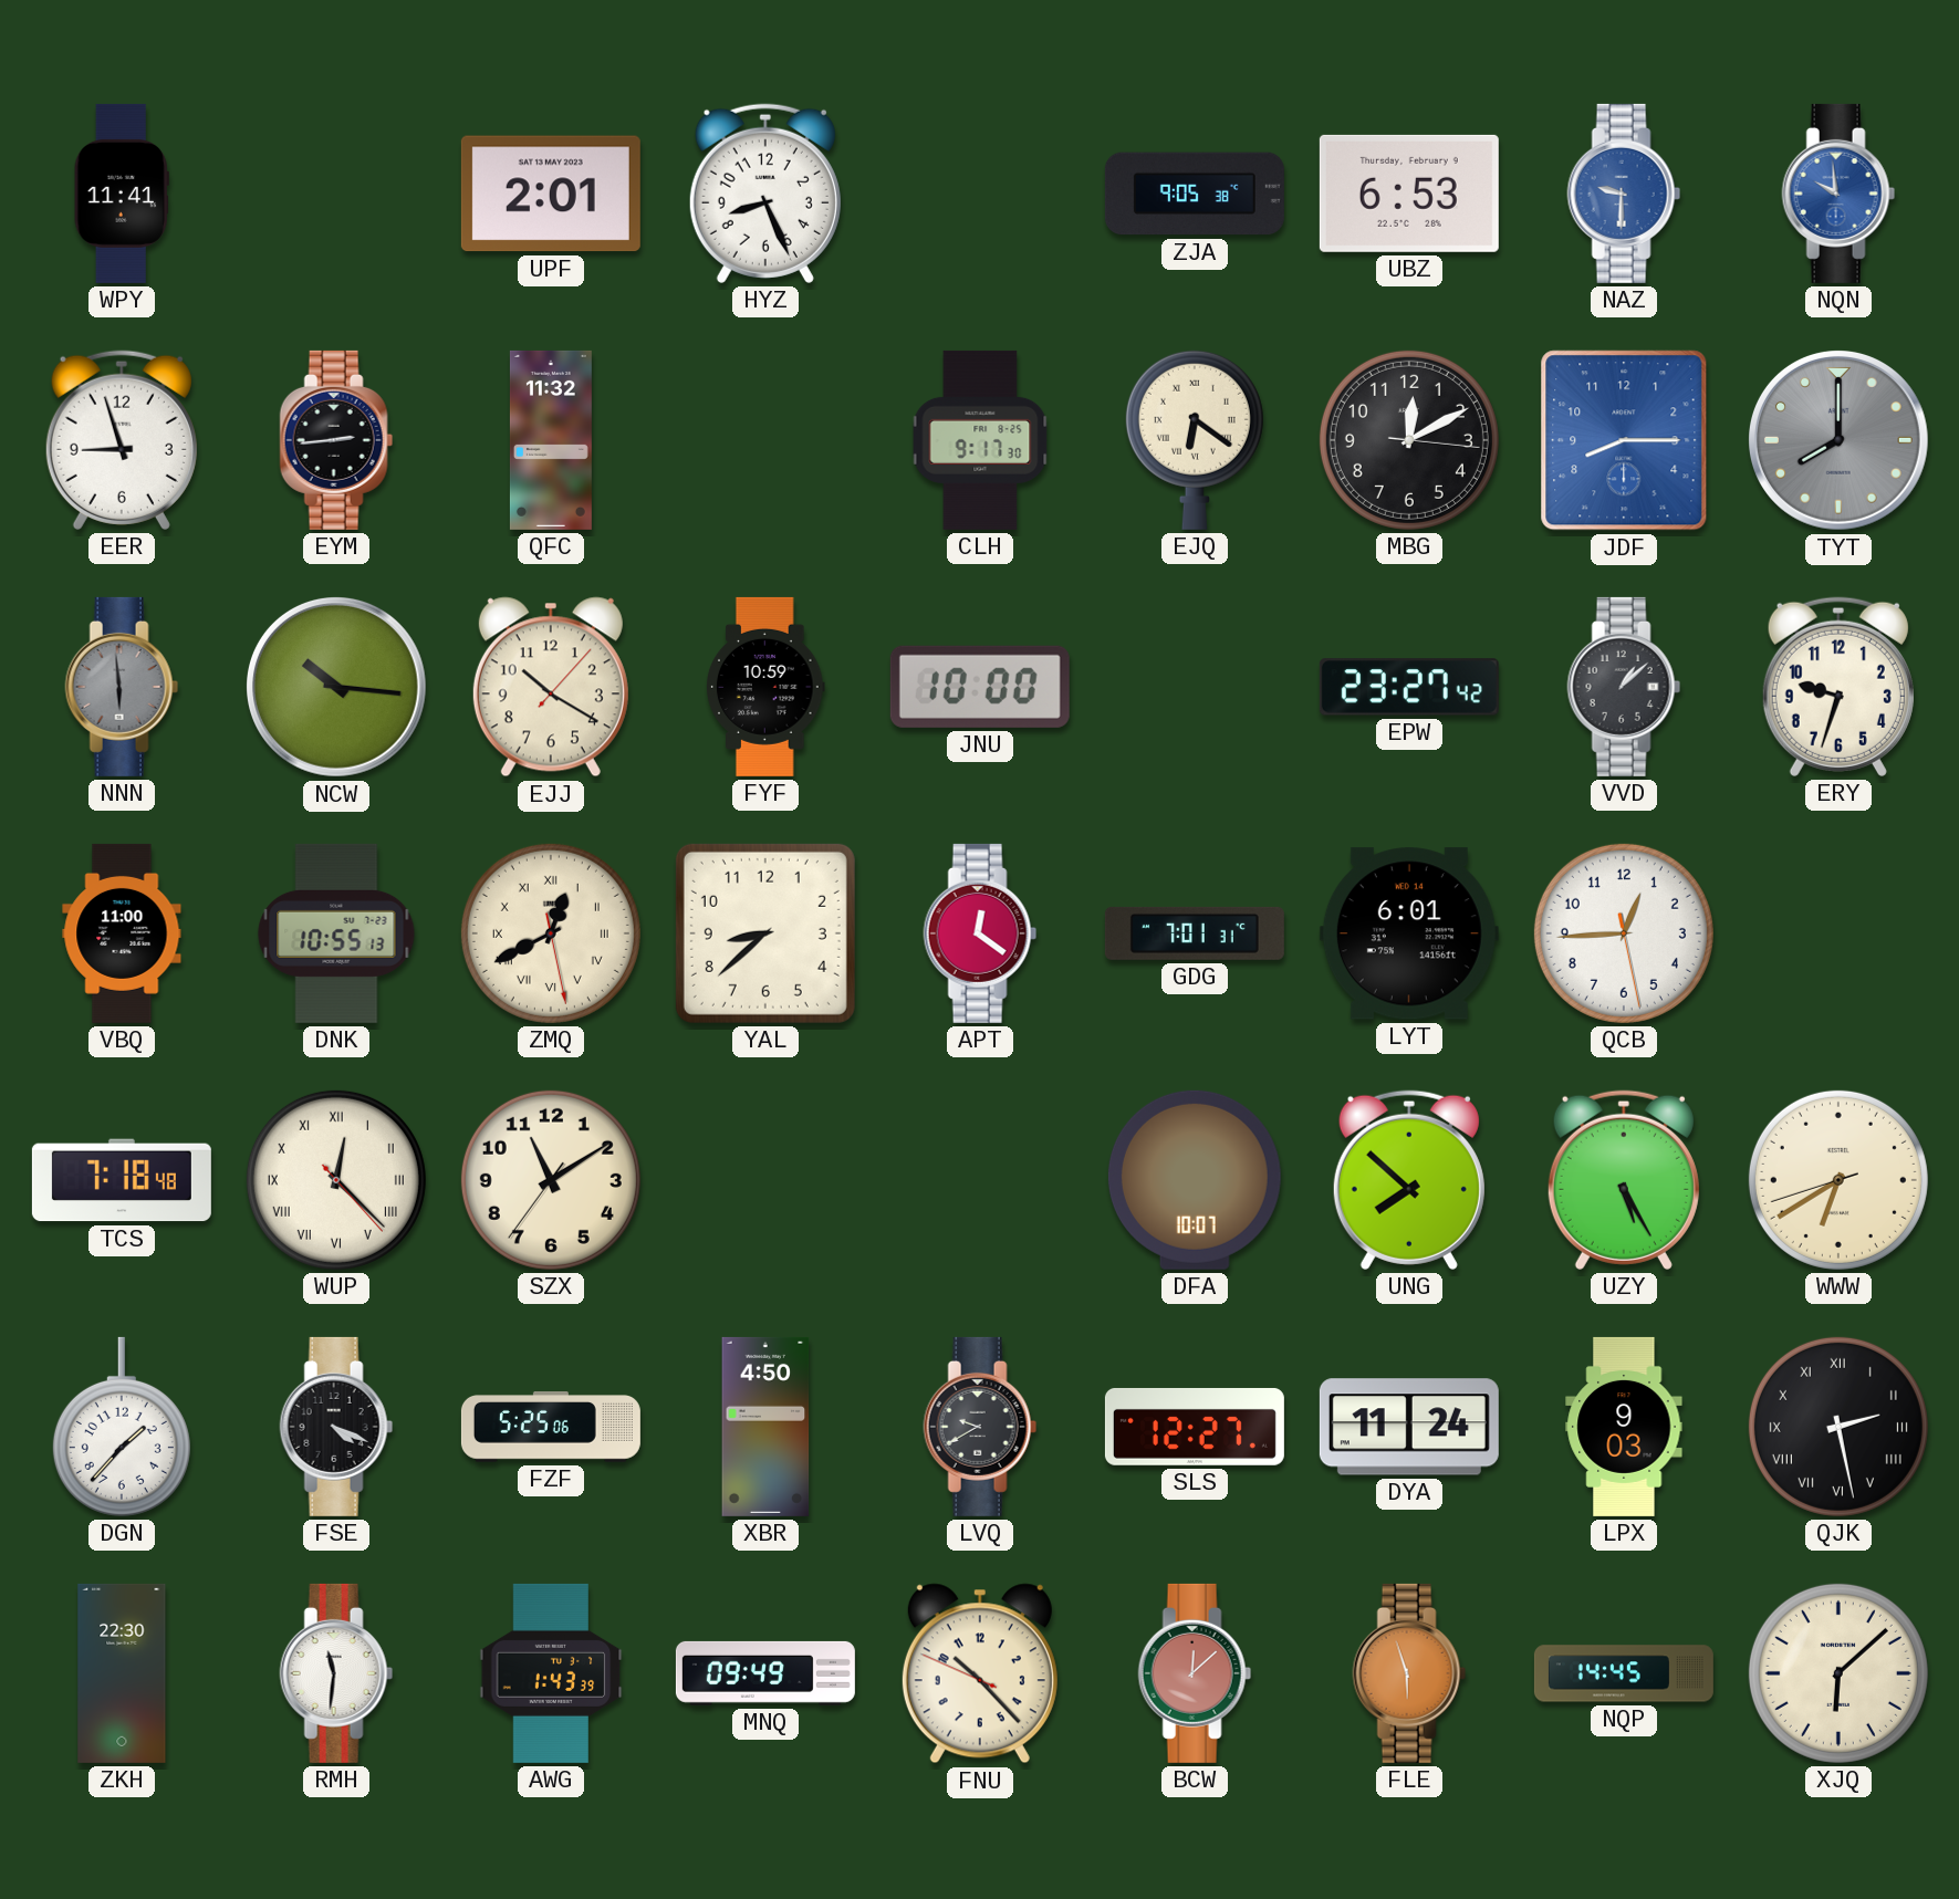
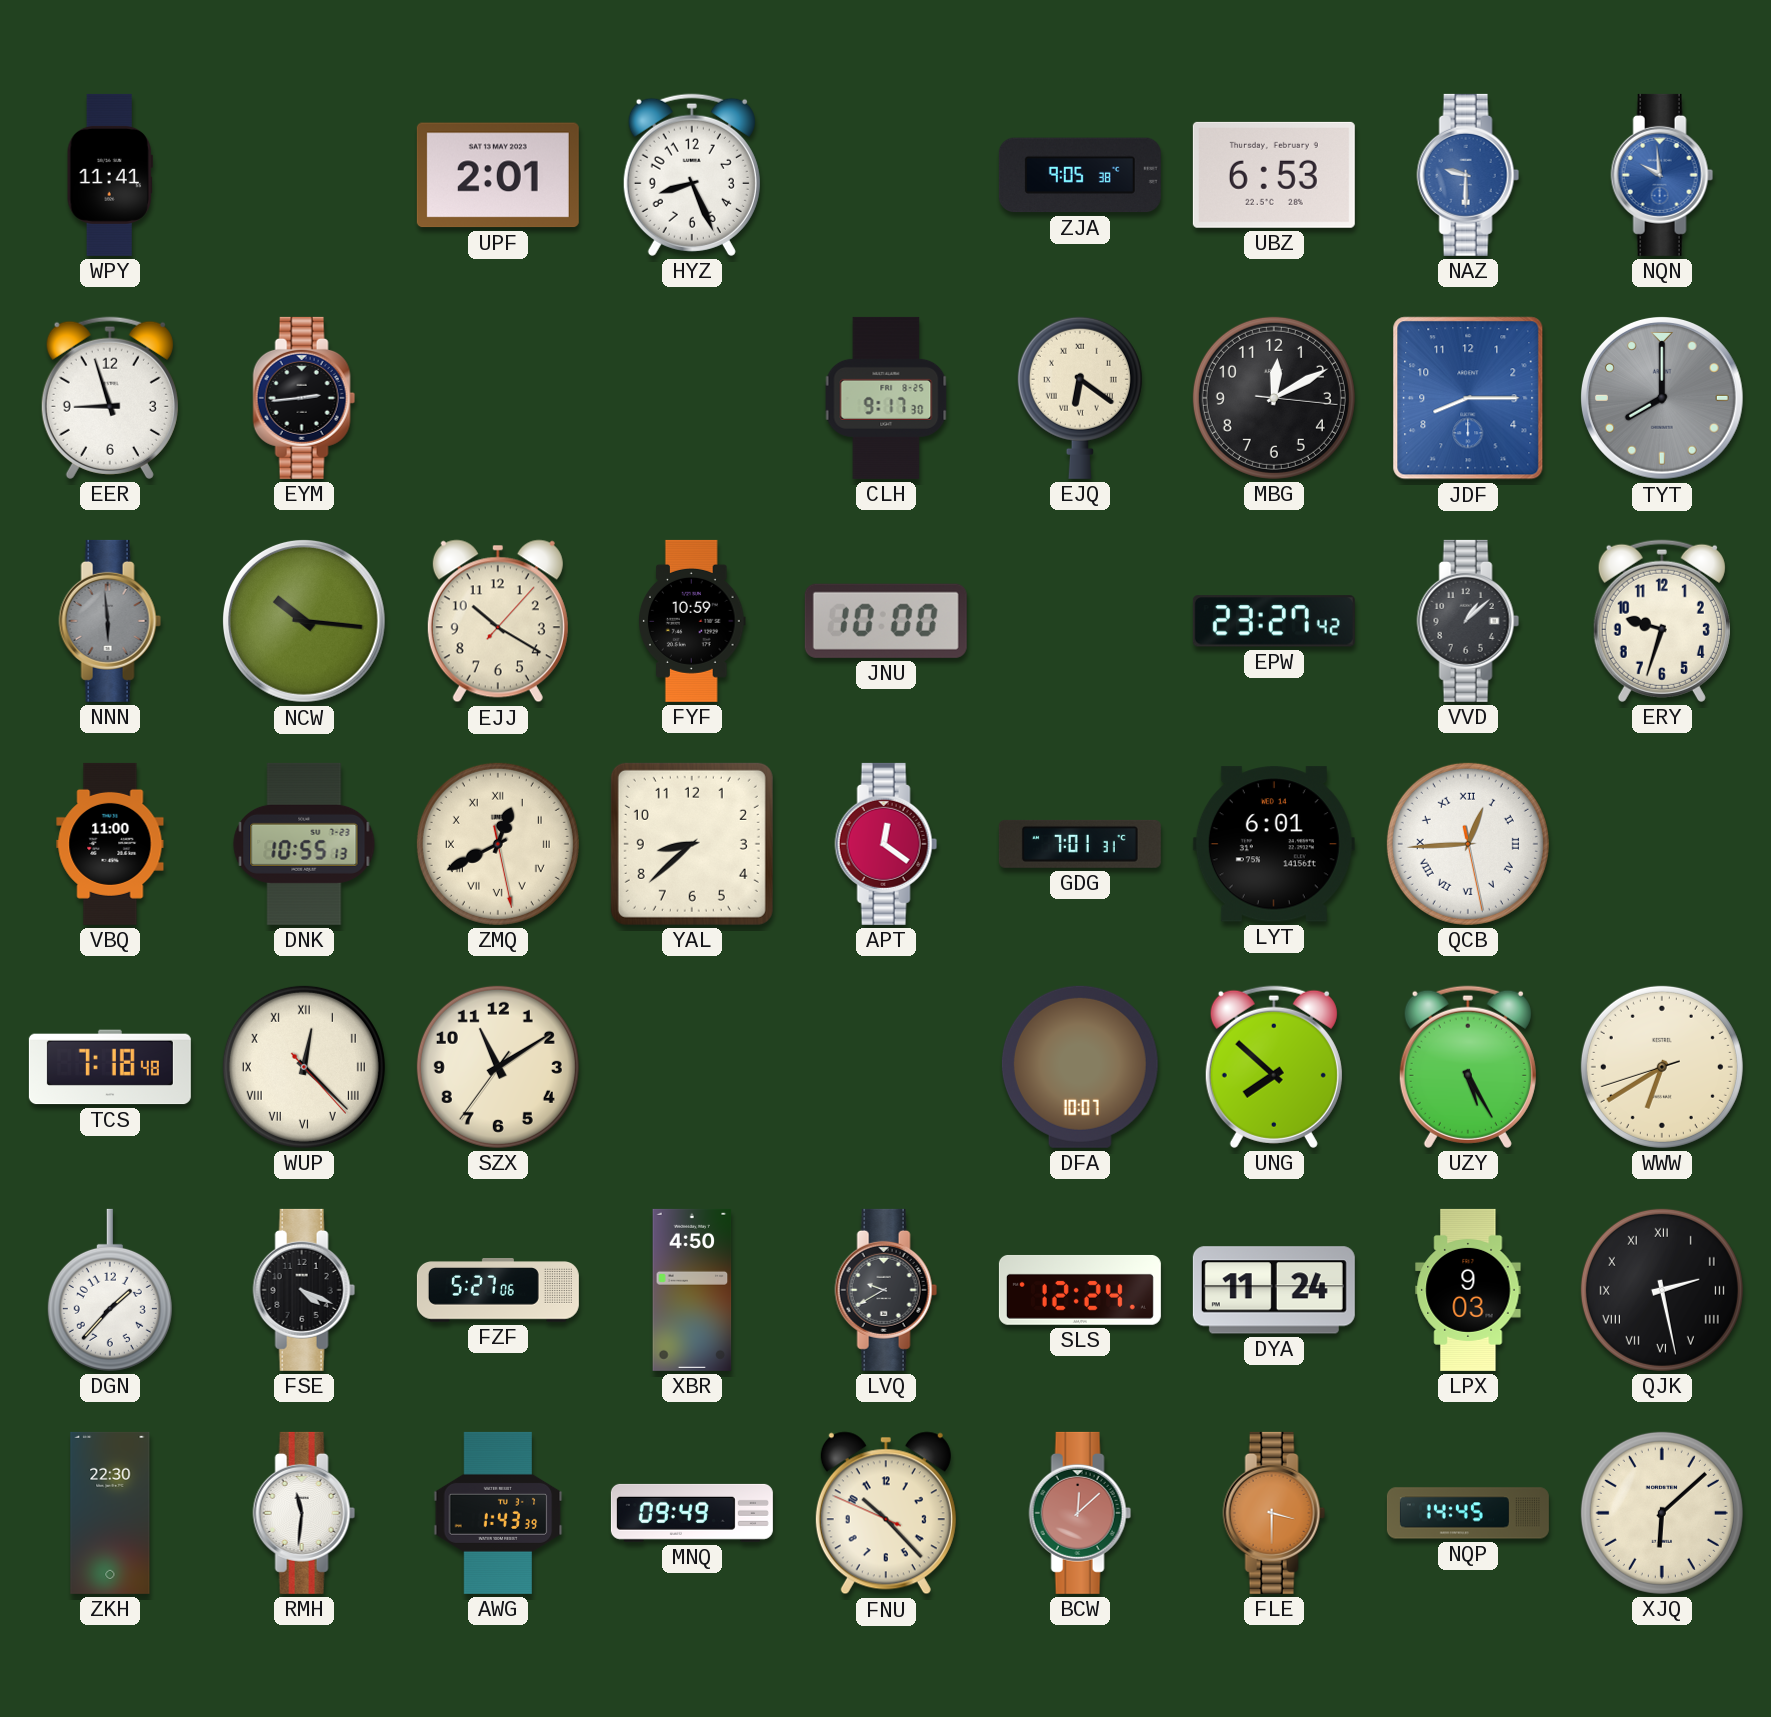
QFC: 11:32 -> none
QCB numerals: Arabic -> Roman
FZF: 5:25 -> 5:27
SLS: 12:27 -> 12:24
FLE: 5:57 -> 3:30
